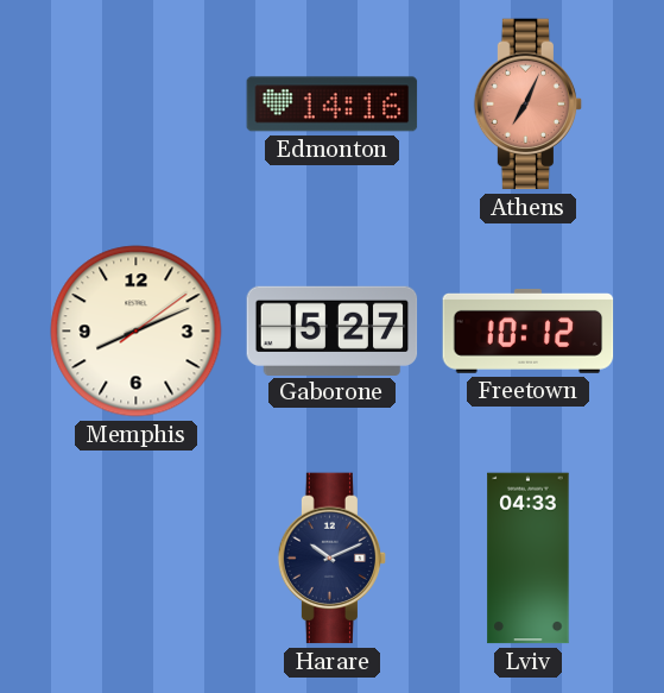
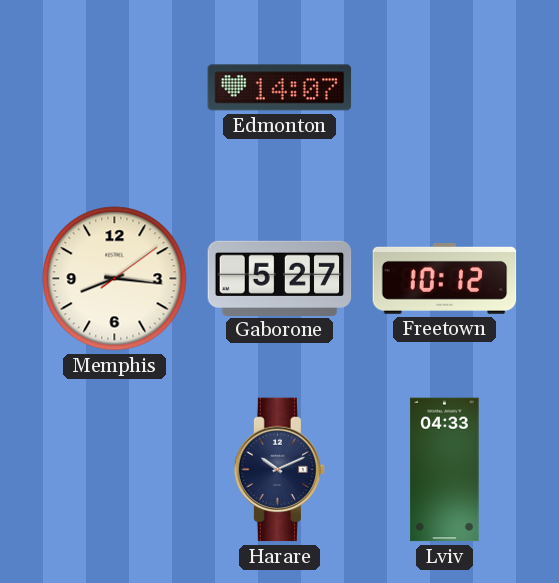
Edmonton: 14:16 -> 14:07
Athens: 7:04 -> none
Memphis: 8:11 -> 8:16
